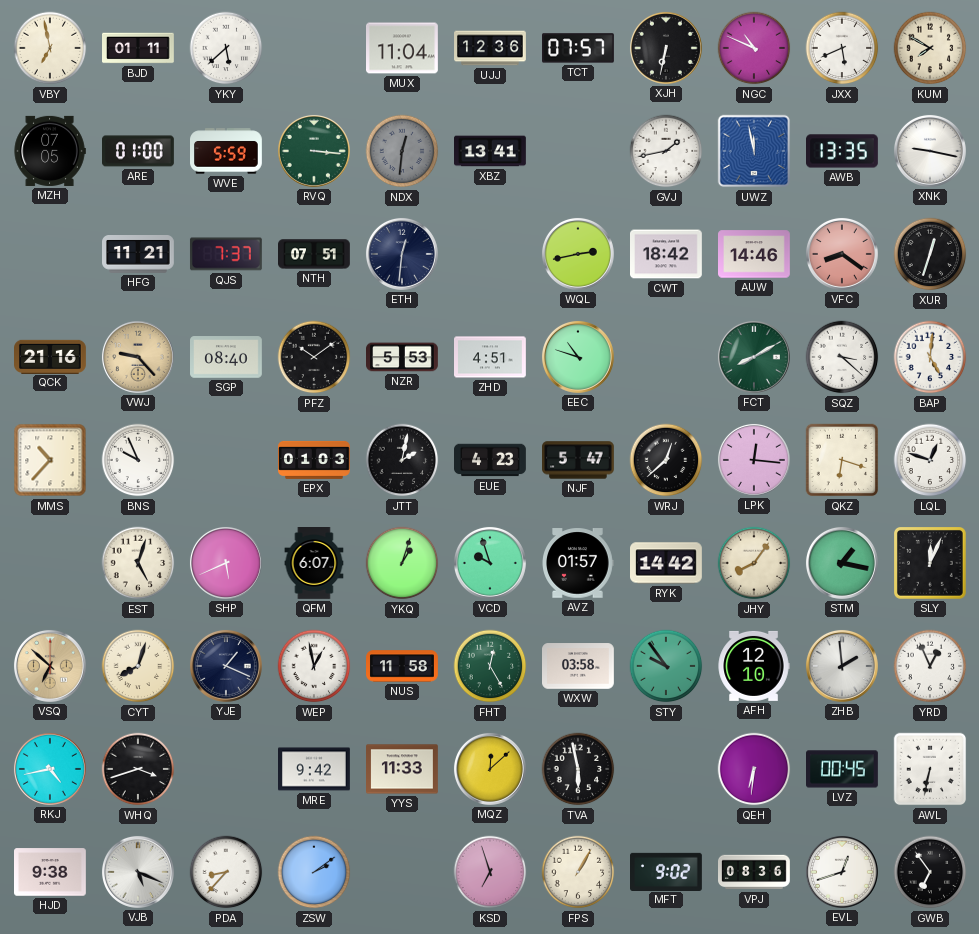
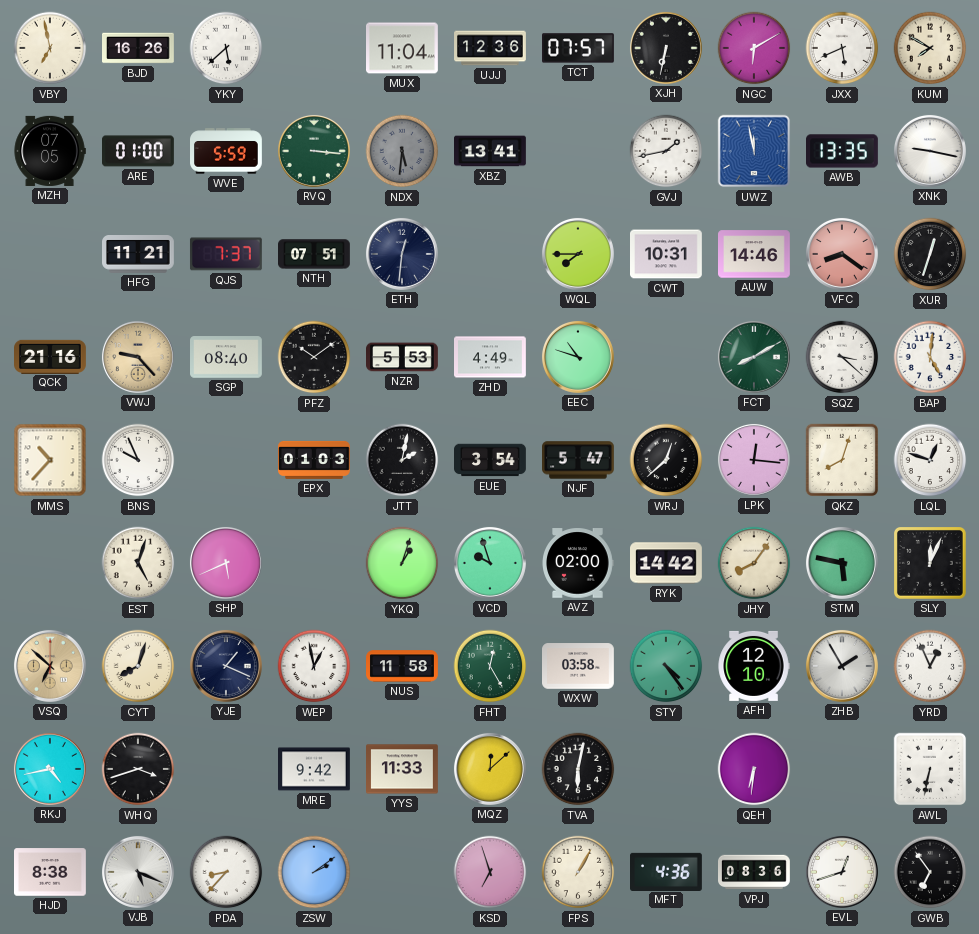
BJD: 01:11 -> 16:26
NGC: 10:49 -> 6:10
NDX: 12:31 -> 5:31
WQL: 2:43 -> 7:45
CWT: 18:42 -> 10:31
ZHD: 4:51 -> 4:49
EUE: 4:23 -> 3:54
QKZ: 6:18 -> 8:03
QFM: 6:07 -> none
AVZ: 01:57 -> 02:00
STM: 1:17 -> 5:47
STY: 9:54 -> 4:24
ZHB: 1:59 -> 1:55
TVA: 5:58 -> 6:02
LVZ: 00:45 -> none
HJD: 9:38 -> 8:38
MFT: 9:02 -> 4:36
